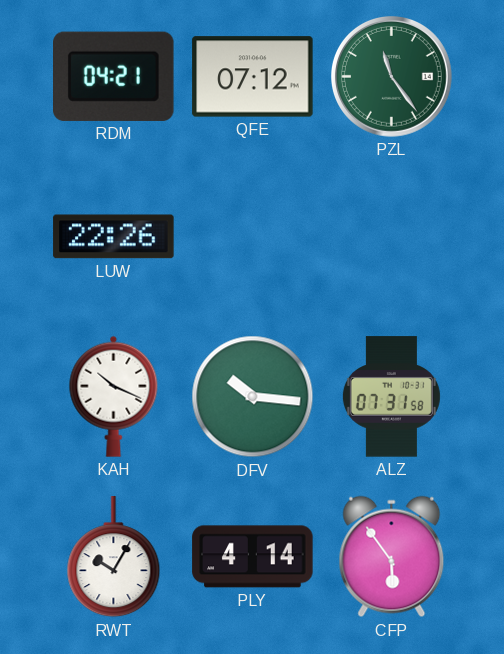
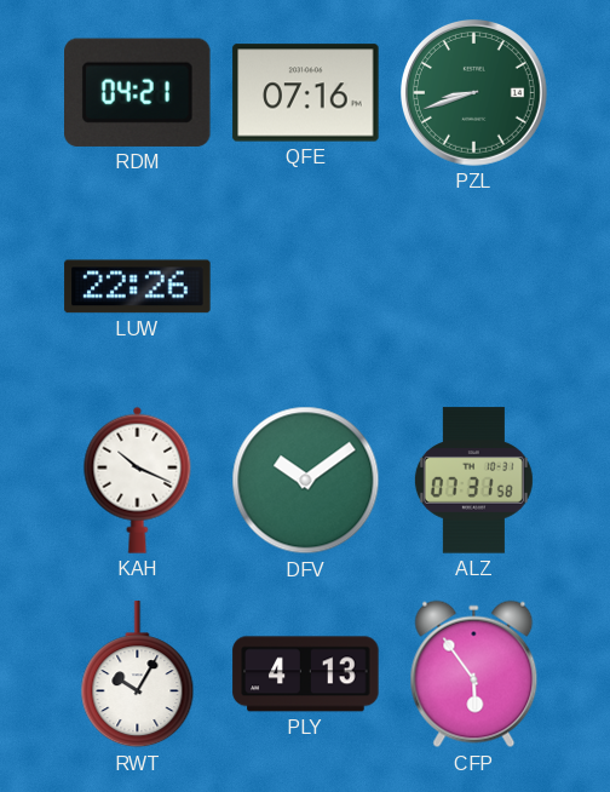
QFE: 07:12 -> 07:16
PZL: 11:24 -> 8:42
DFV: 10:16 -> 10:09
PLY: 4:14 -> 4:13
